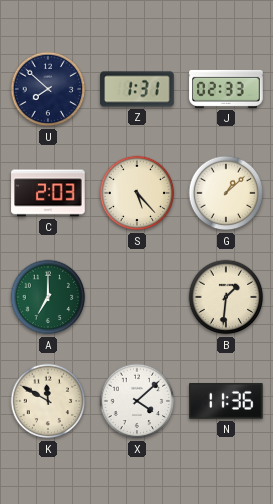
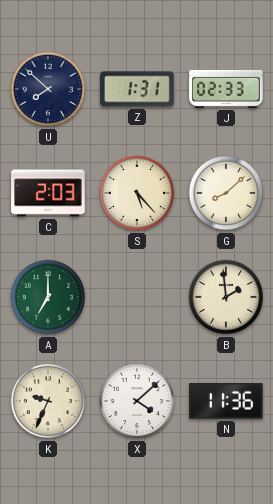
G: 1:08 -> 8:08
B: 1:31 -> 1:59
K: 11:50 -> 9:34
